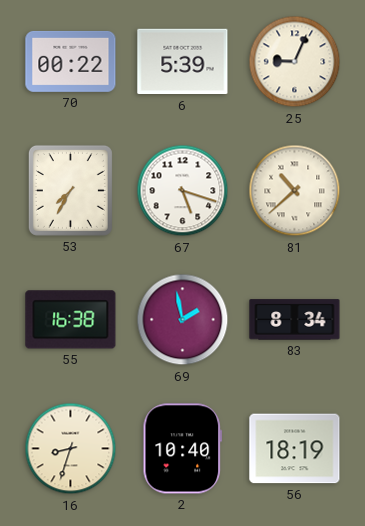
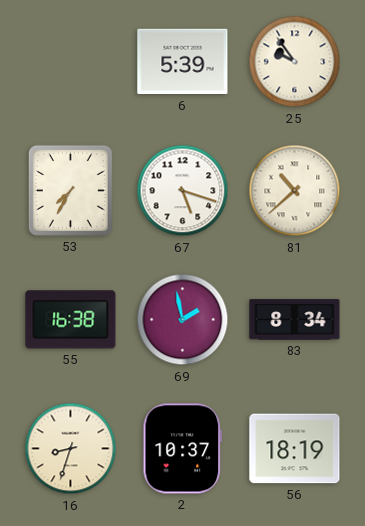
70: 00:22 -> none
25: 9:04 -> 9:54
2: 10:40 -> 10:37
